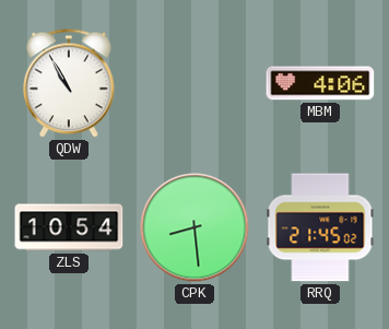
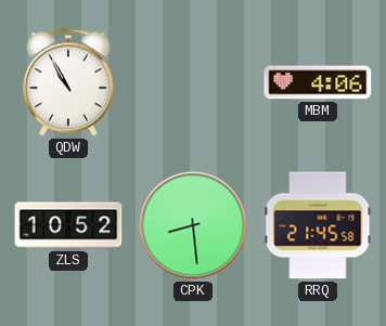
ZLS: 10:54 -> 10:52
RRQ: 21:45:02 -> 21:45:58
